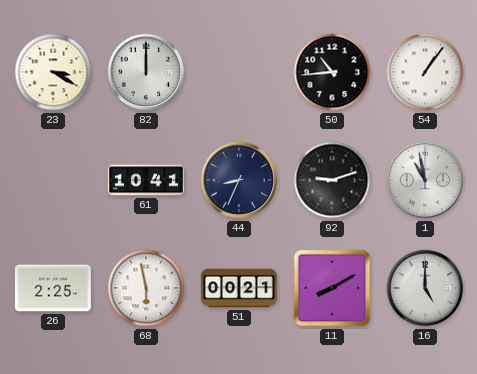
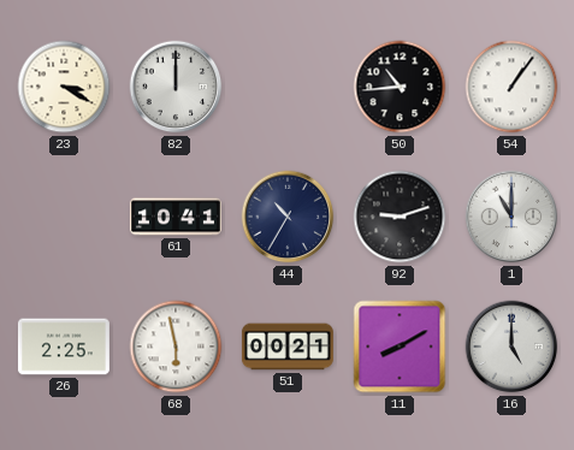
44: 8:34 -> 10:35
1: 10:58 -> 11:00
